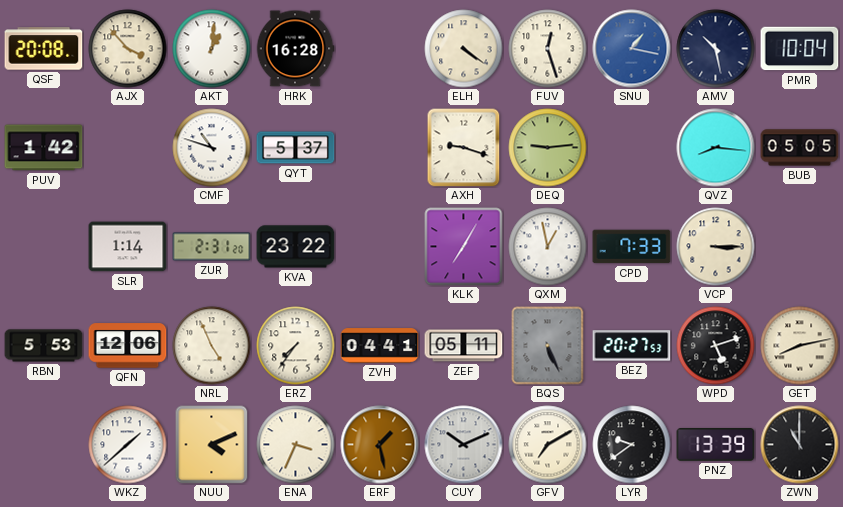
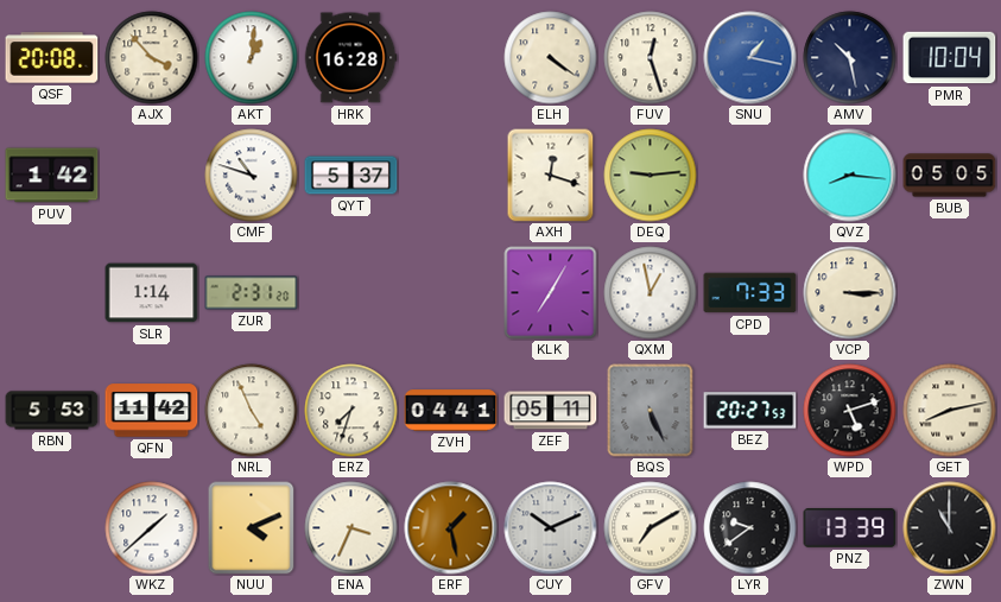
AXH: 9:18 -> 12:18
KVA: 23:22 -> none
QFN: 12:06 -> 11:42
ERZ: 7:36 -> 7:33
